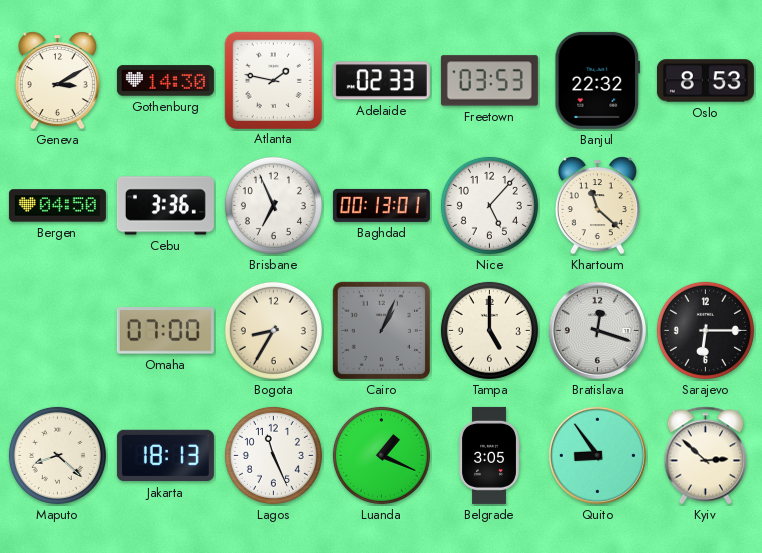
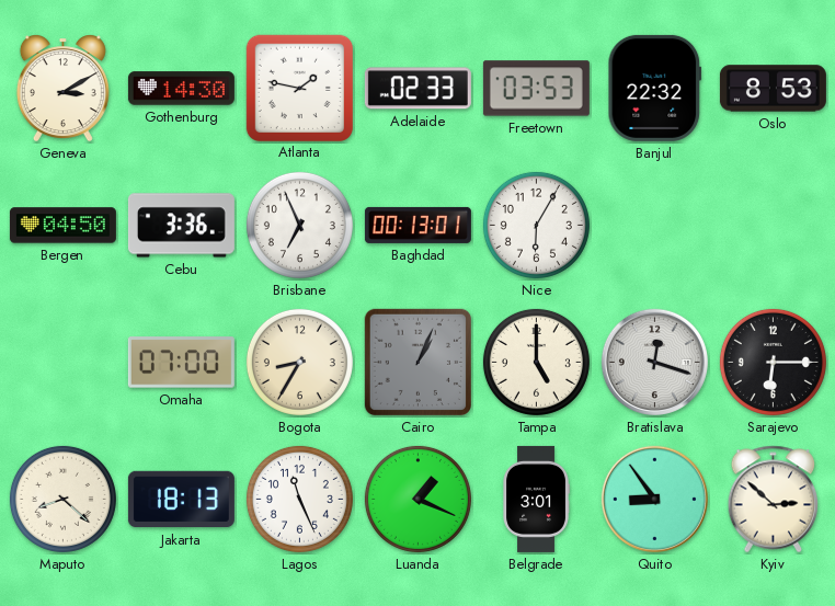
Nice: 5:07 -> 6:05
Khartoum: 11:22 -> none
Belgrade: 3:05 -> 3:01
